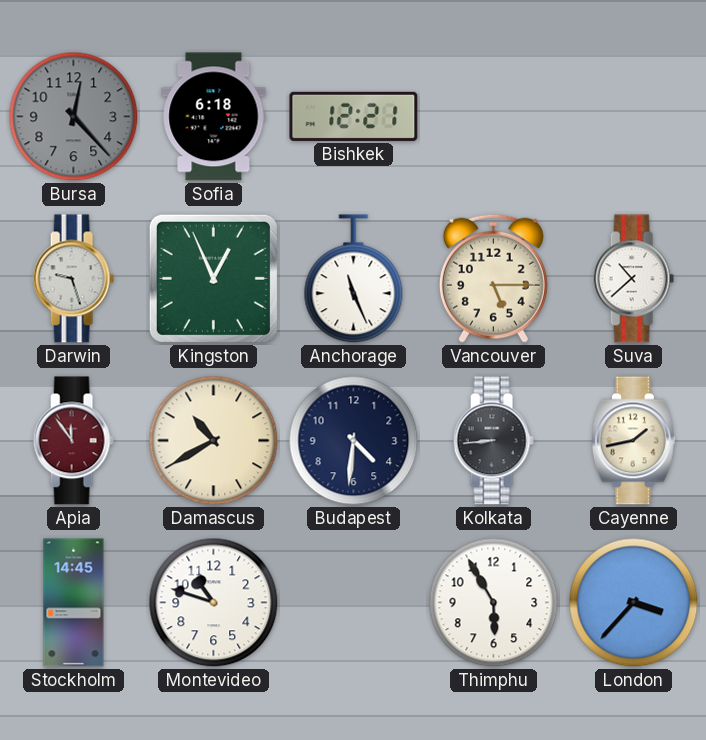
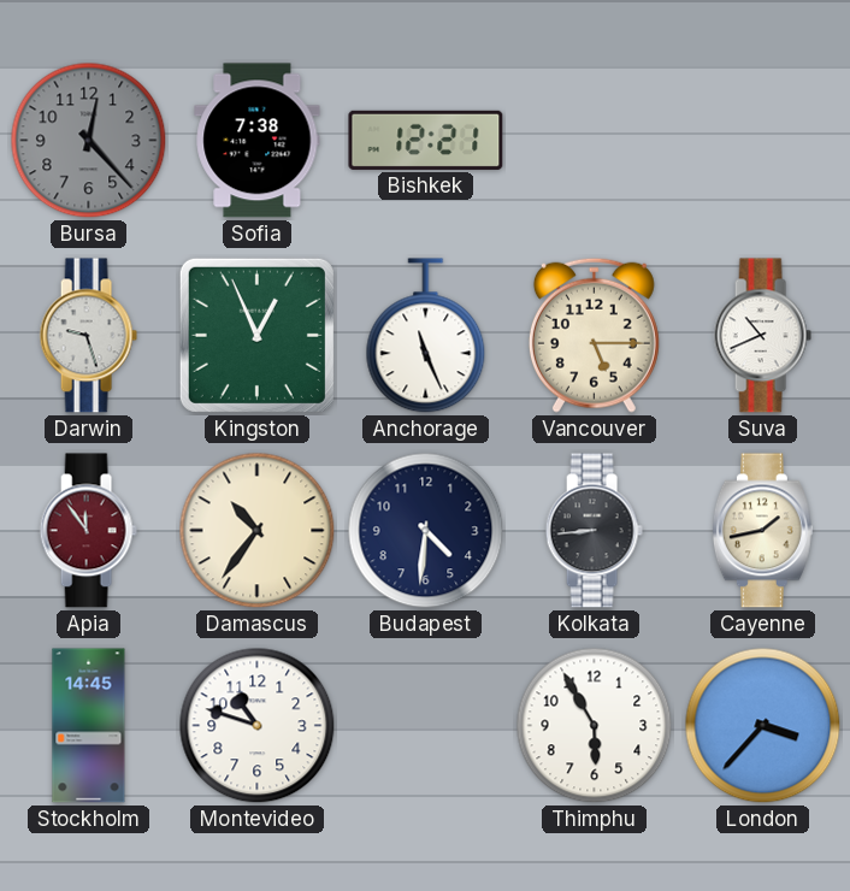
Sofia: 6:18 -> 7:38
Suva: 10:38 -> 10:41
Damascus: 10:40 -> 10:36
